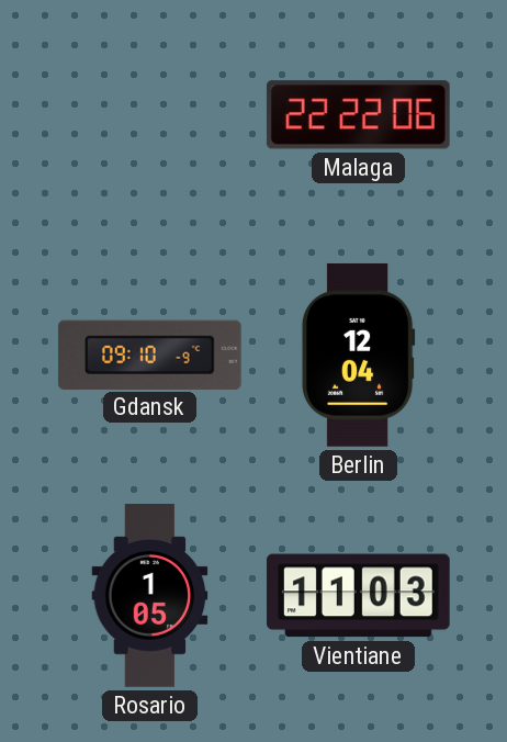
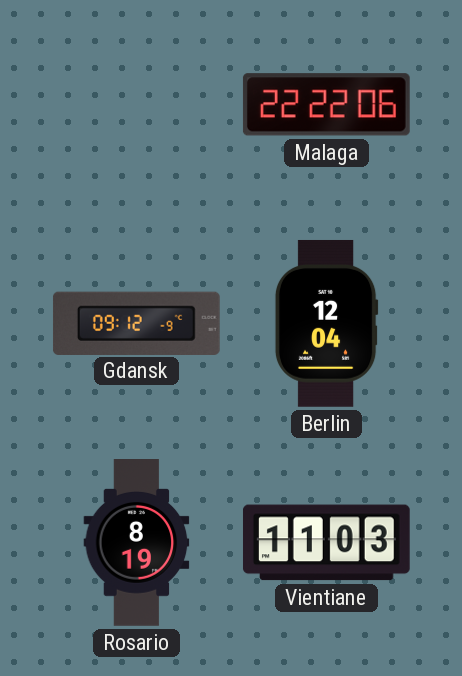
Gdansk: 09:10 -> 09:12
Rosario: 1:05 -> 8:19
